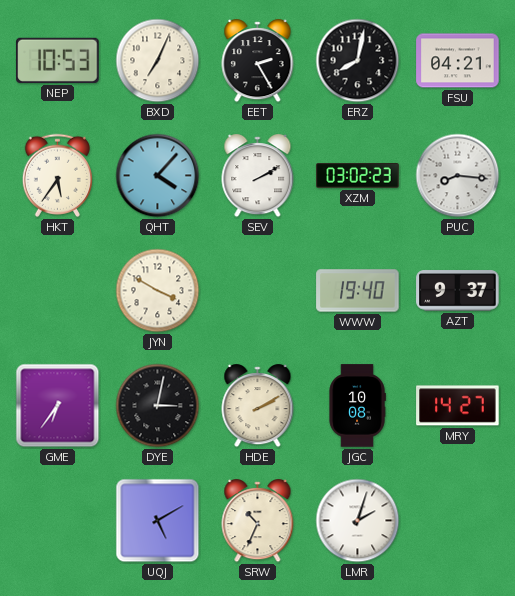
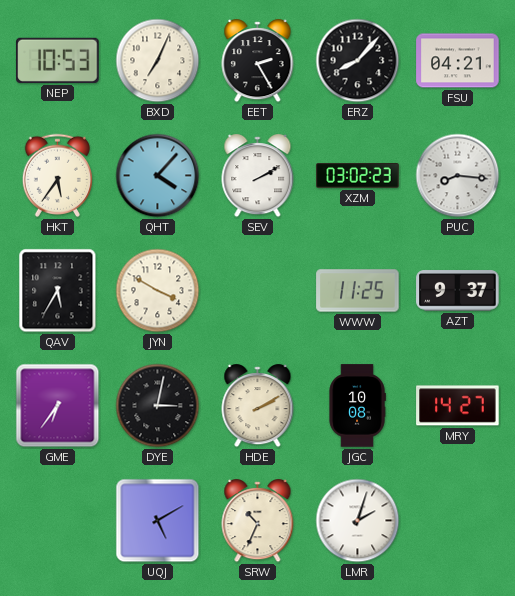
ERZ: 8:02 -> 8:07
QAV: none -> 5:35
WWW: 19:40 -> 11:25
